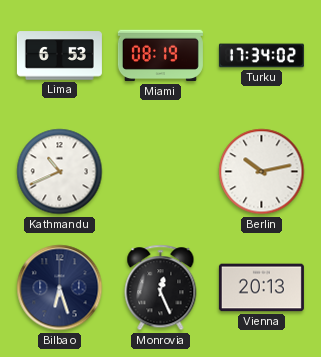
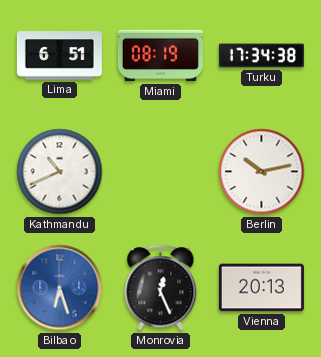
Lima: 6:53 -> 6:51
Turku: 17:34:02 -> 17:34:38
Bilbao dial: navy -> blue
